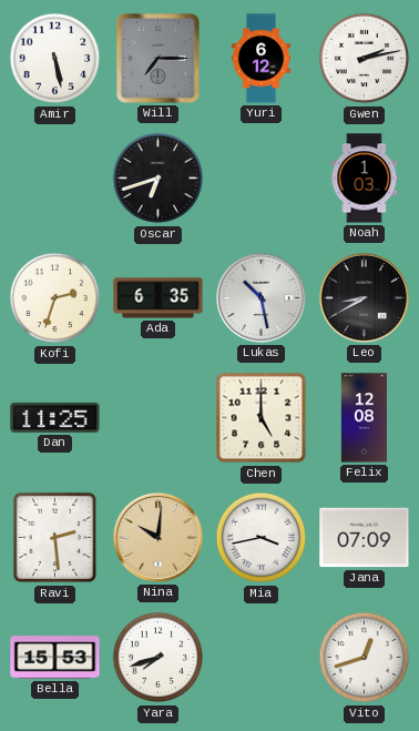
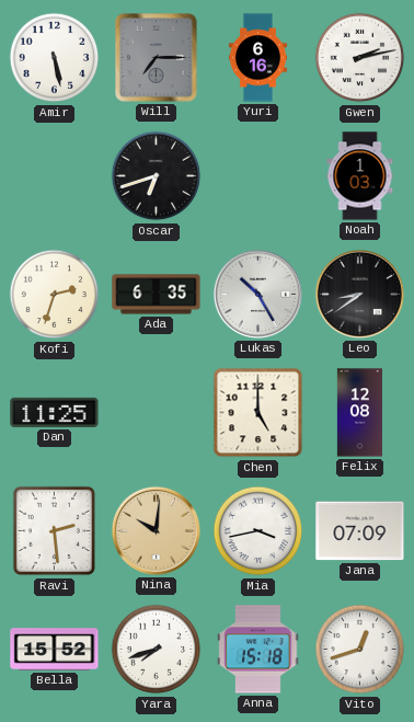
Yuri: 6:12 -> 6:16
Lukas: 10:28 -> 10:25
Leo: 8:40 -> 8:39
Bella: 15:53 -> 15:52
Anna: none -> 15:18
